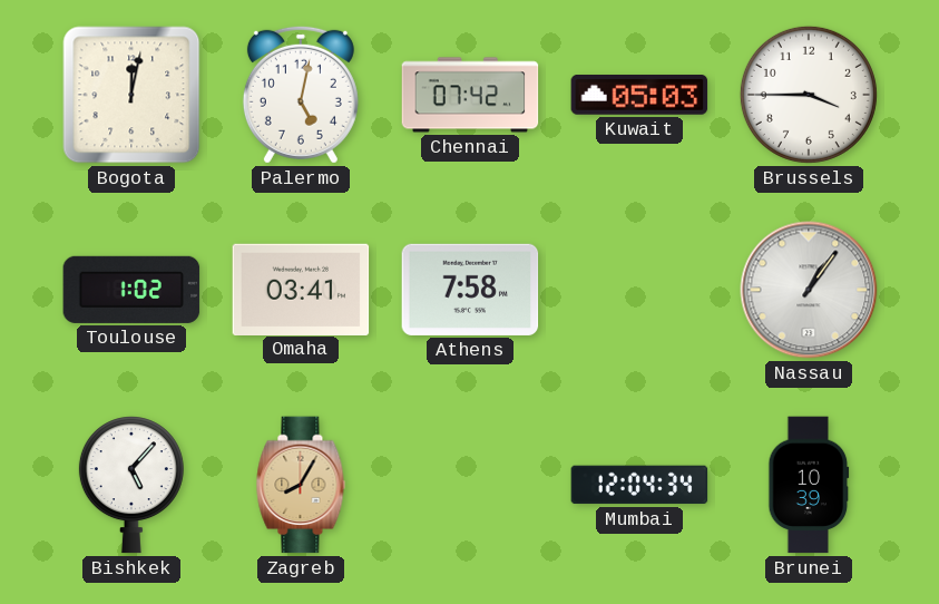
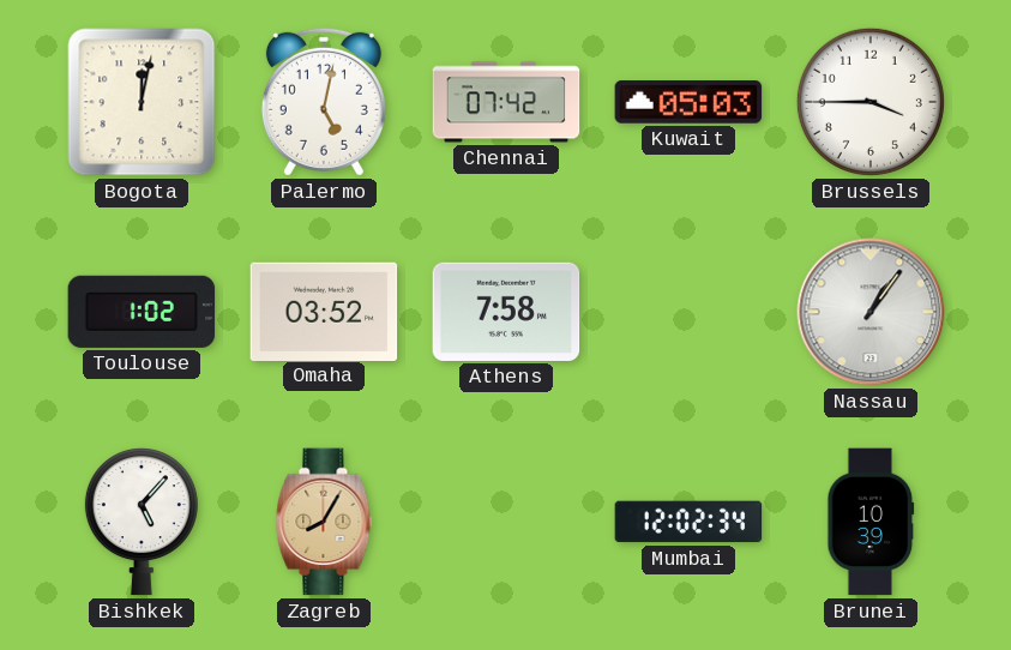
Omaha: 03:41 -> 03:52
Mumbai: 12:04 -> 12:02
